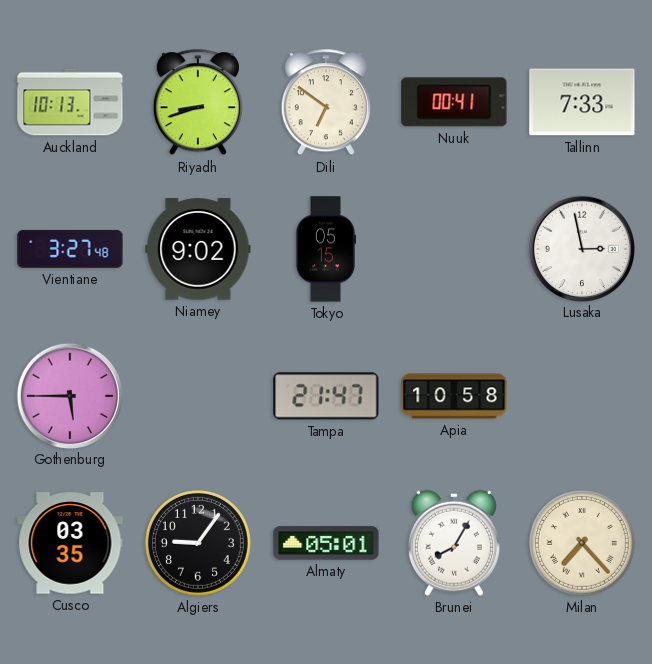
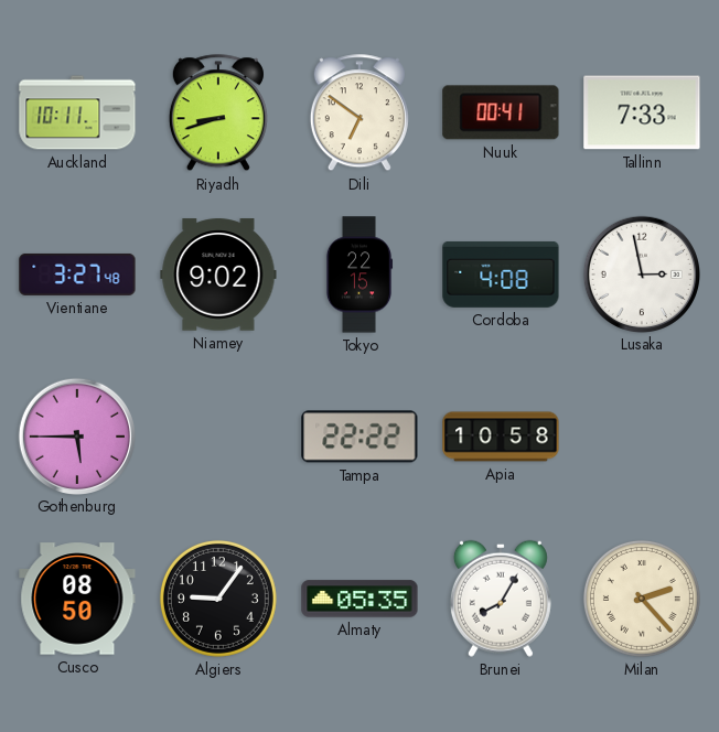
Auckland: 10:13 -> 10:11
Tokyo: 05:15 -> 22:15
Cordoba: none -> 4:08
Tampa: 21:47 -> 22:22
Cusco: 03:35 -> 08:50
Almaty: 05:01 -> 05:35
Milan: 7:23 -> 2:23
